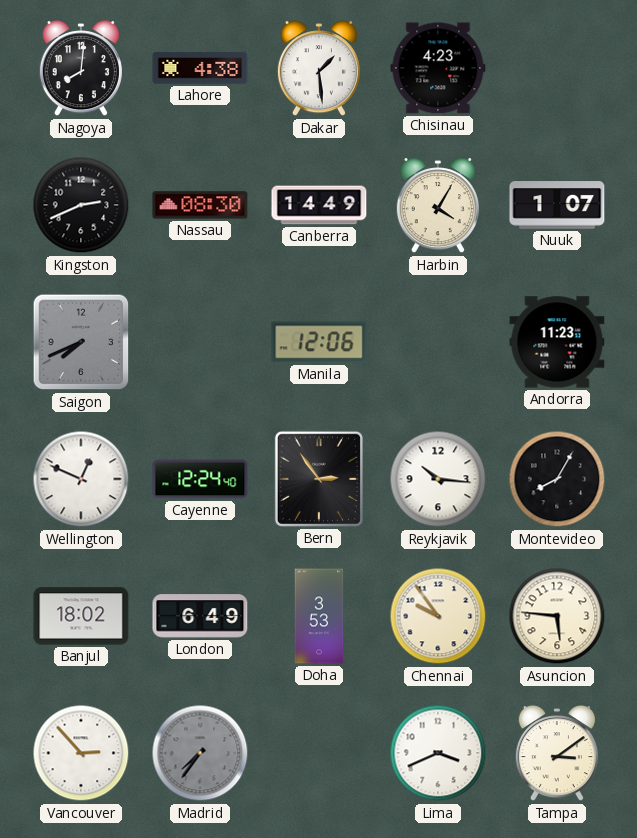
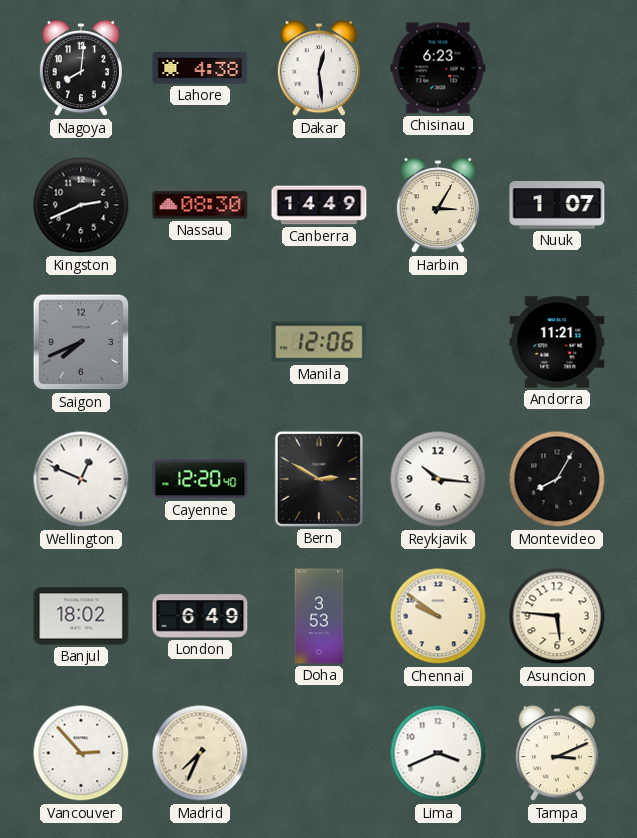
Dakar: 1:29 -> 12:29
Chisinau: 4:23 -> 6:23
Harbin: 4:05 -> 3:05
Andorra: 11:23 -> 11:21
Cayenne: 12:24 -> 12:20
Bern: 2:54 -> 2:50
Chennai: 9:54 -> 9:51
Madrid: 7:36 -> 7:34
Madrid dial: grey -> cream
Tampa: 3:09 -> 3:11
